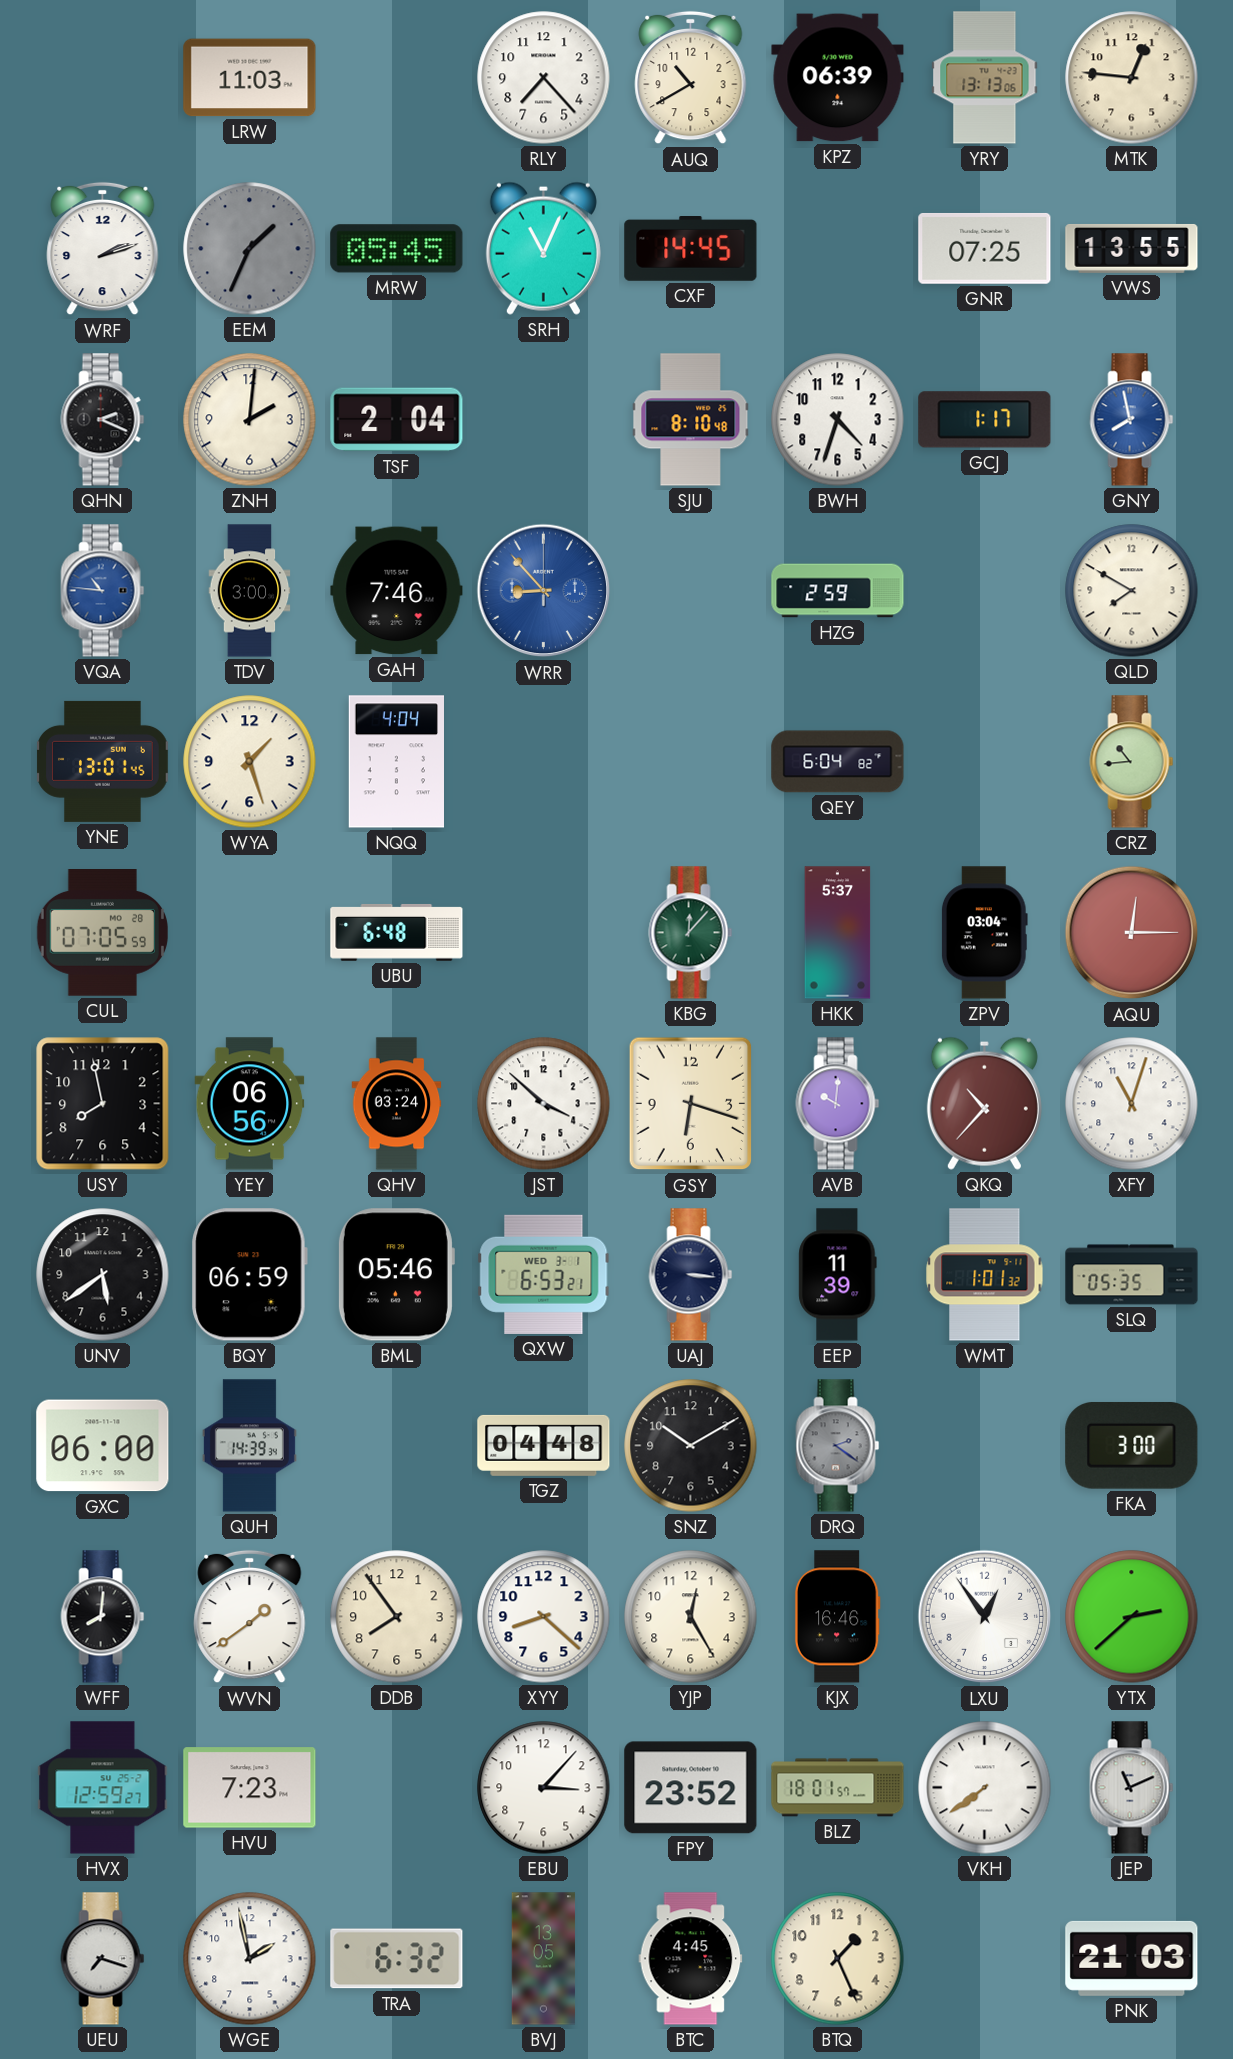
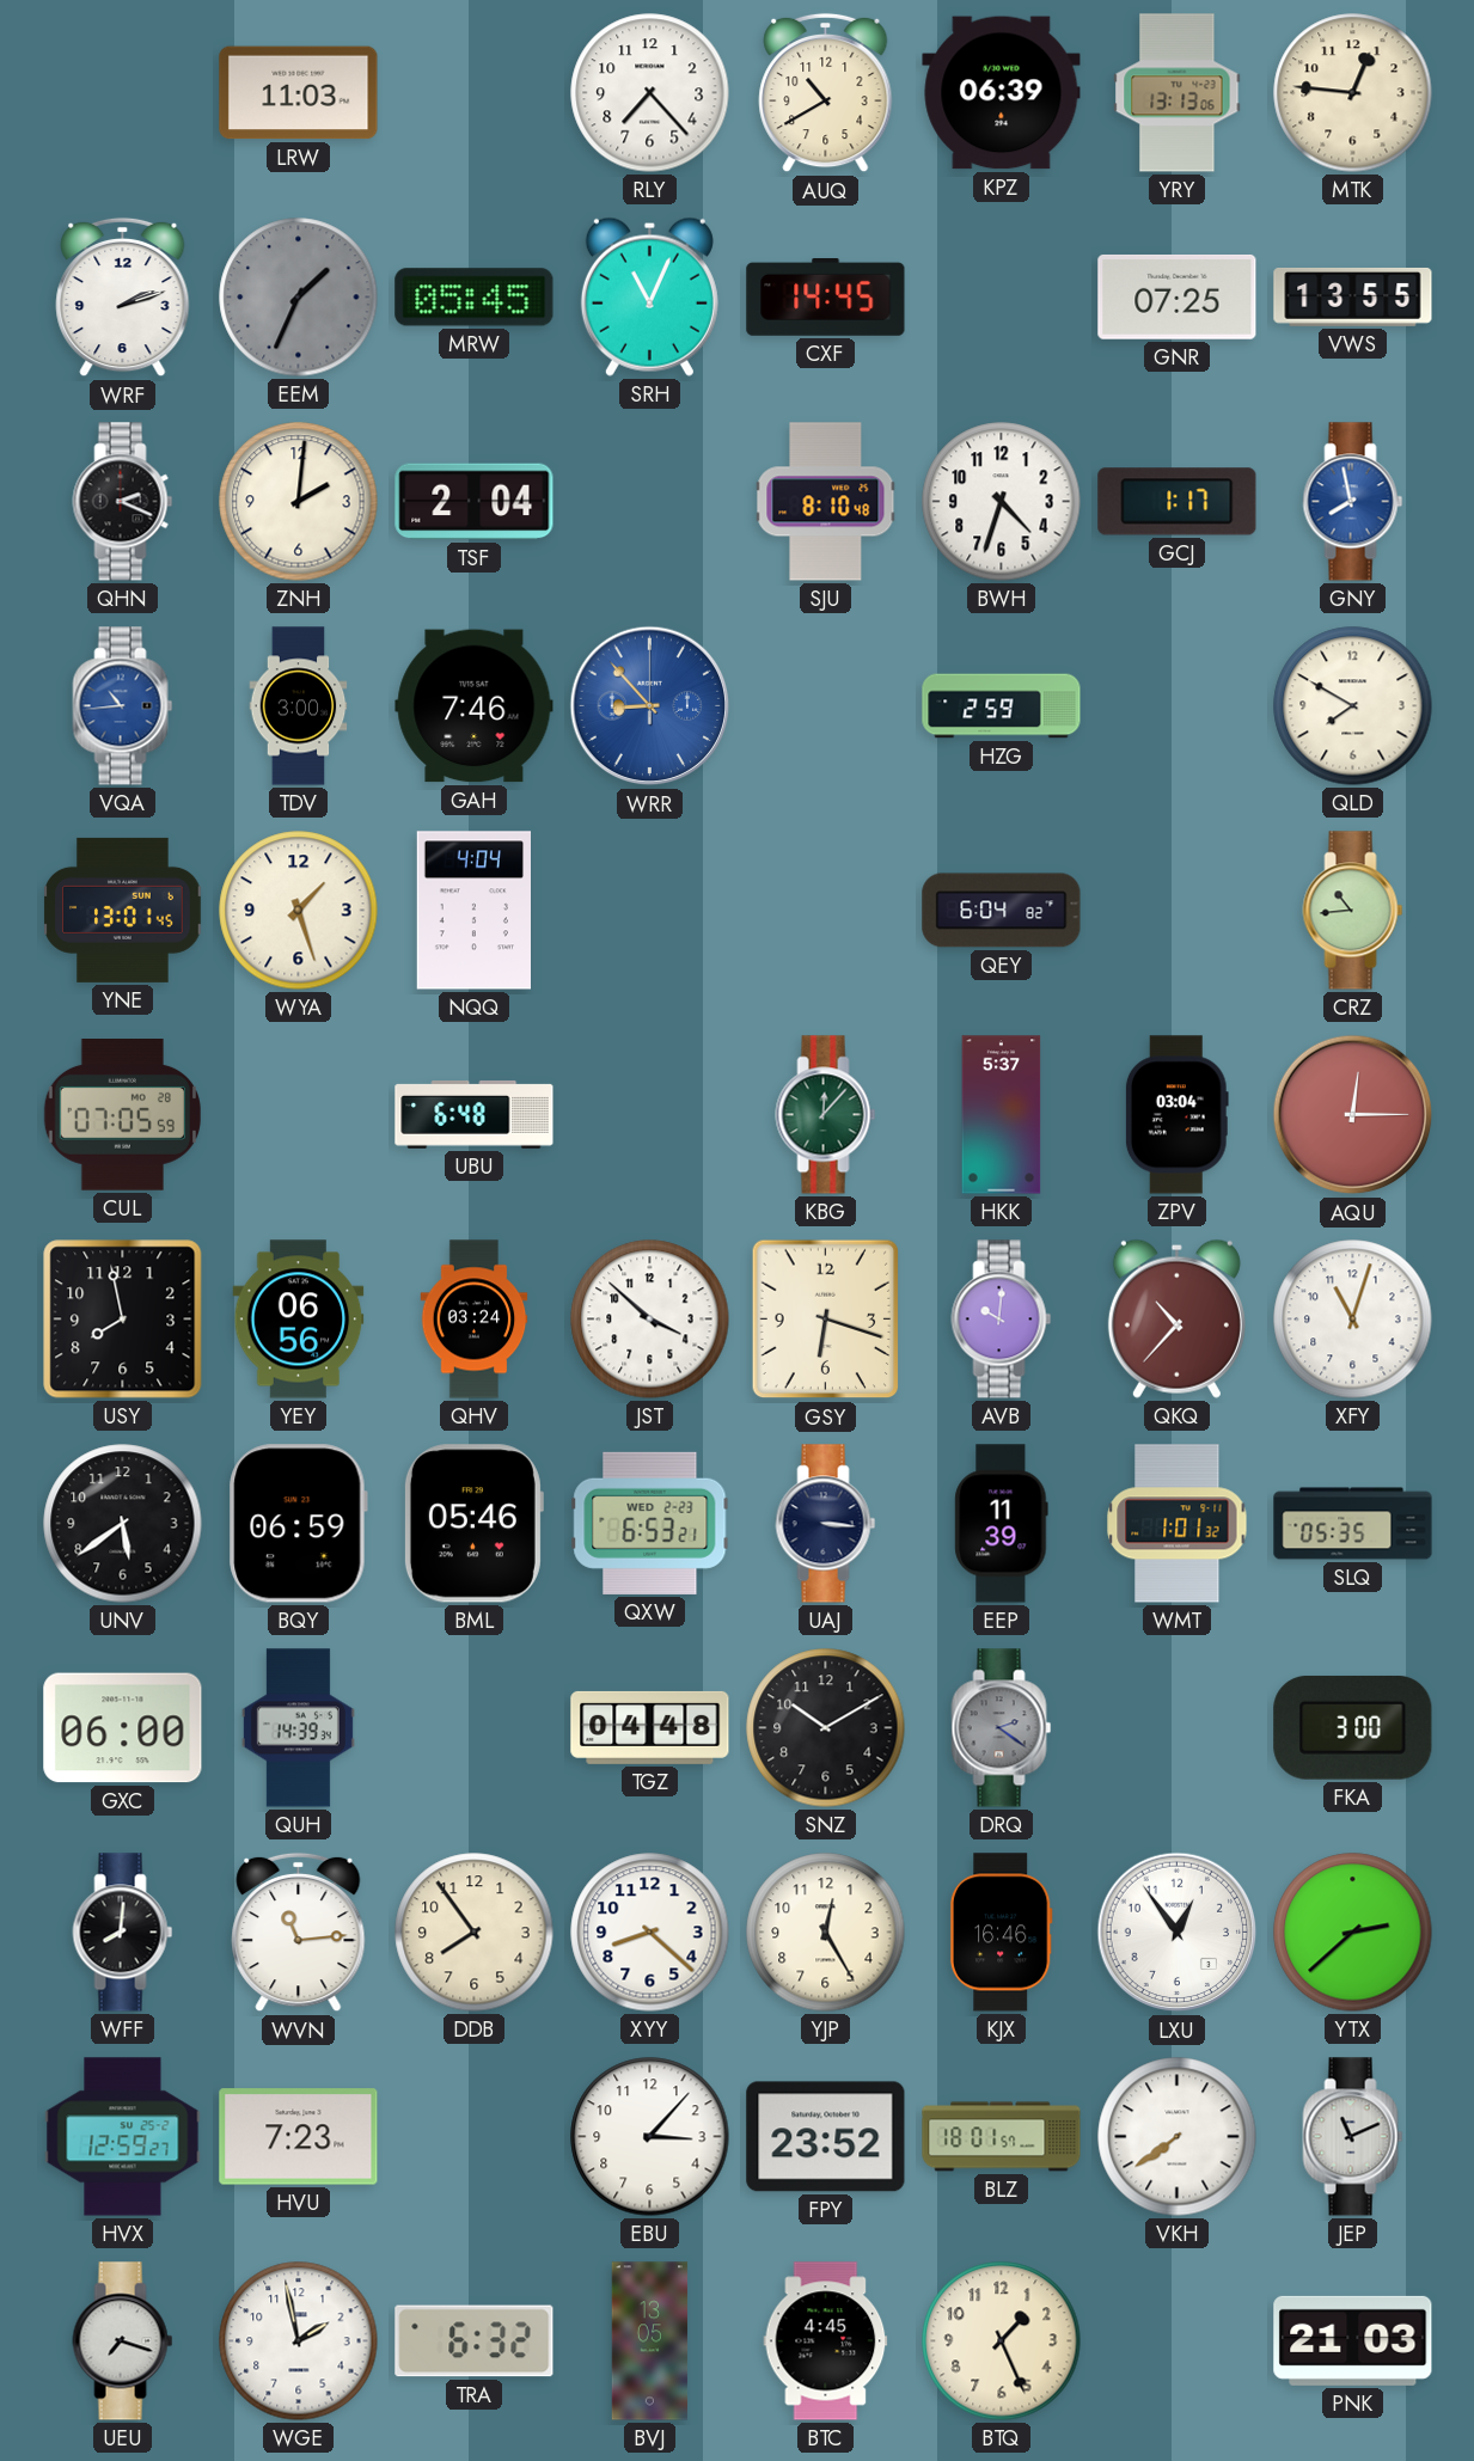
VQA: 10:46 -> 10:44
QXW date: WED 3-1 -> WED 2-23
WVN: 1:39 -> 11:14
